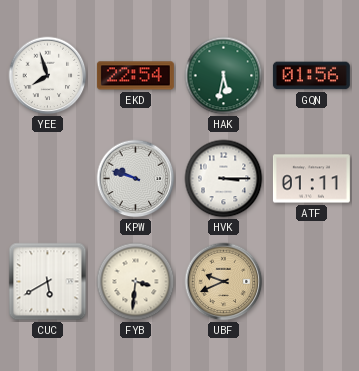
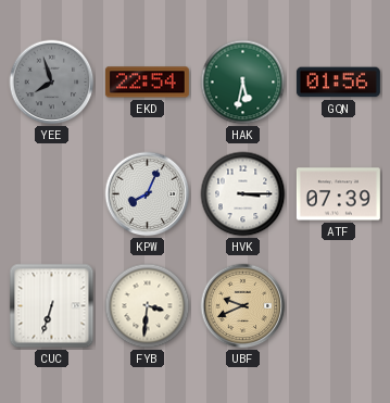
YEE dial: white -> grey
KPW: 9:48 -> 8:04
ATF: 01:11 -> 07:39
CUC: 5:40 -> 6:33
